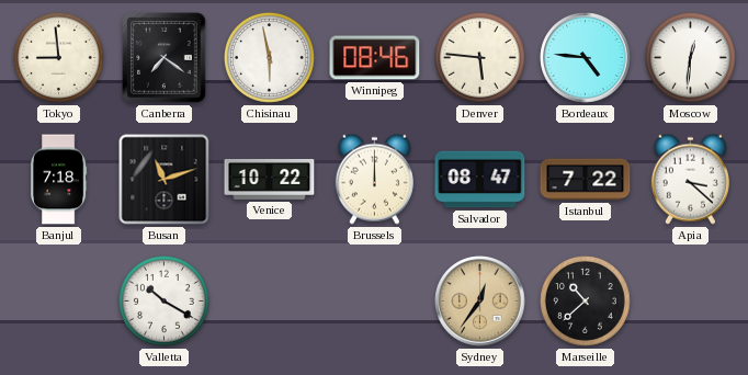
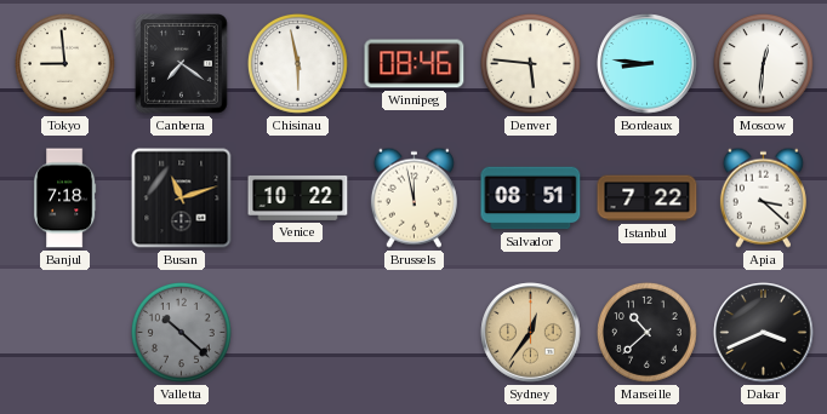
Bordeaux: 4:46 -> 8:46
Brussels: 12:00 -> 11:58
Salvador: 08:47 -> 08:51
Valletta: 10:20 -> 10:22
Valletta dial: white -> grey
Dakar: none -> 3:41
